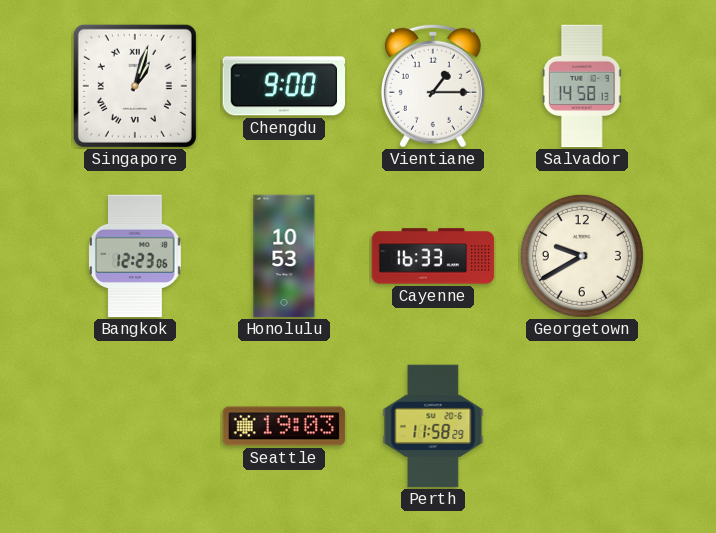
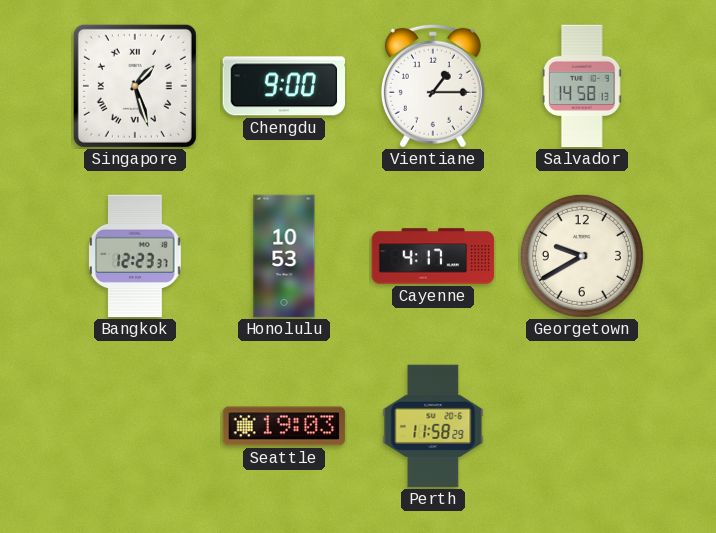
Singapore: 1:03 -> 1:27
Bangkok: 12:23:06 -> 12:23:37
Cayenne: 16:33 -> 4:17
